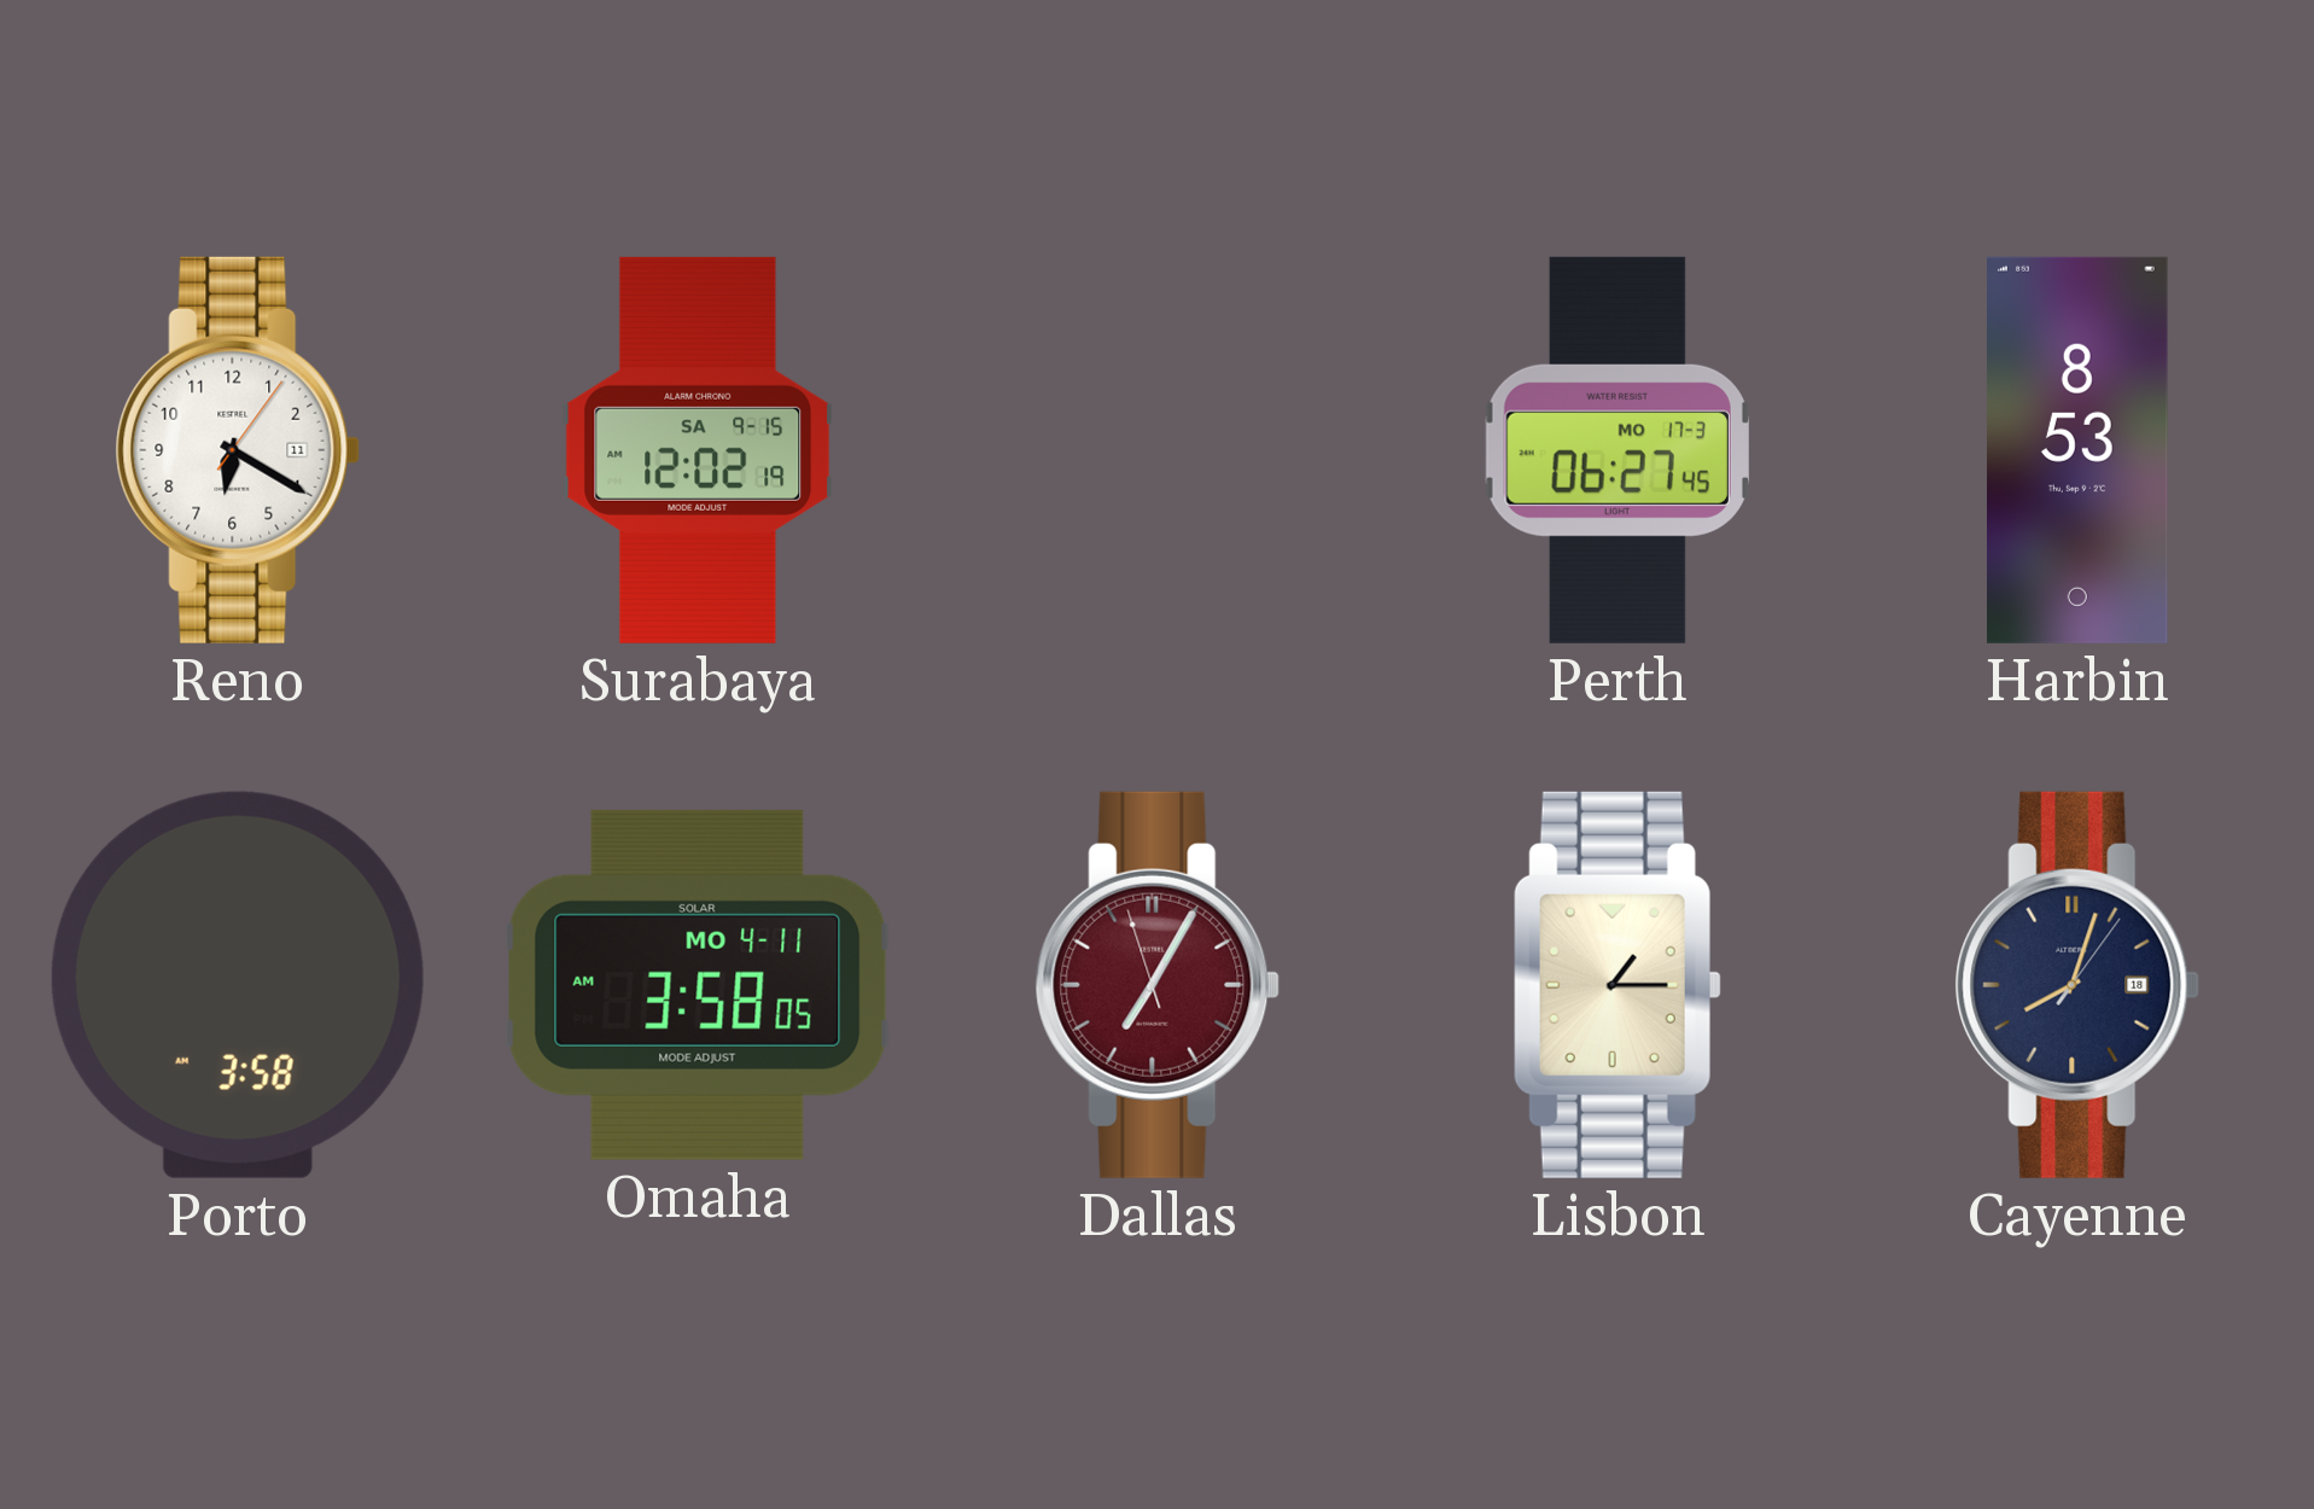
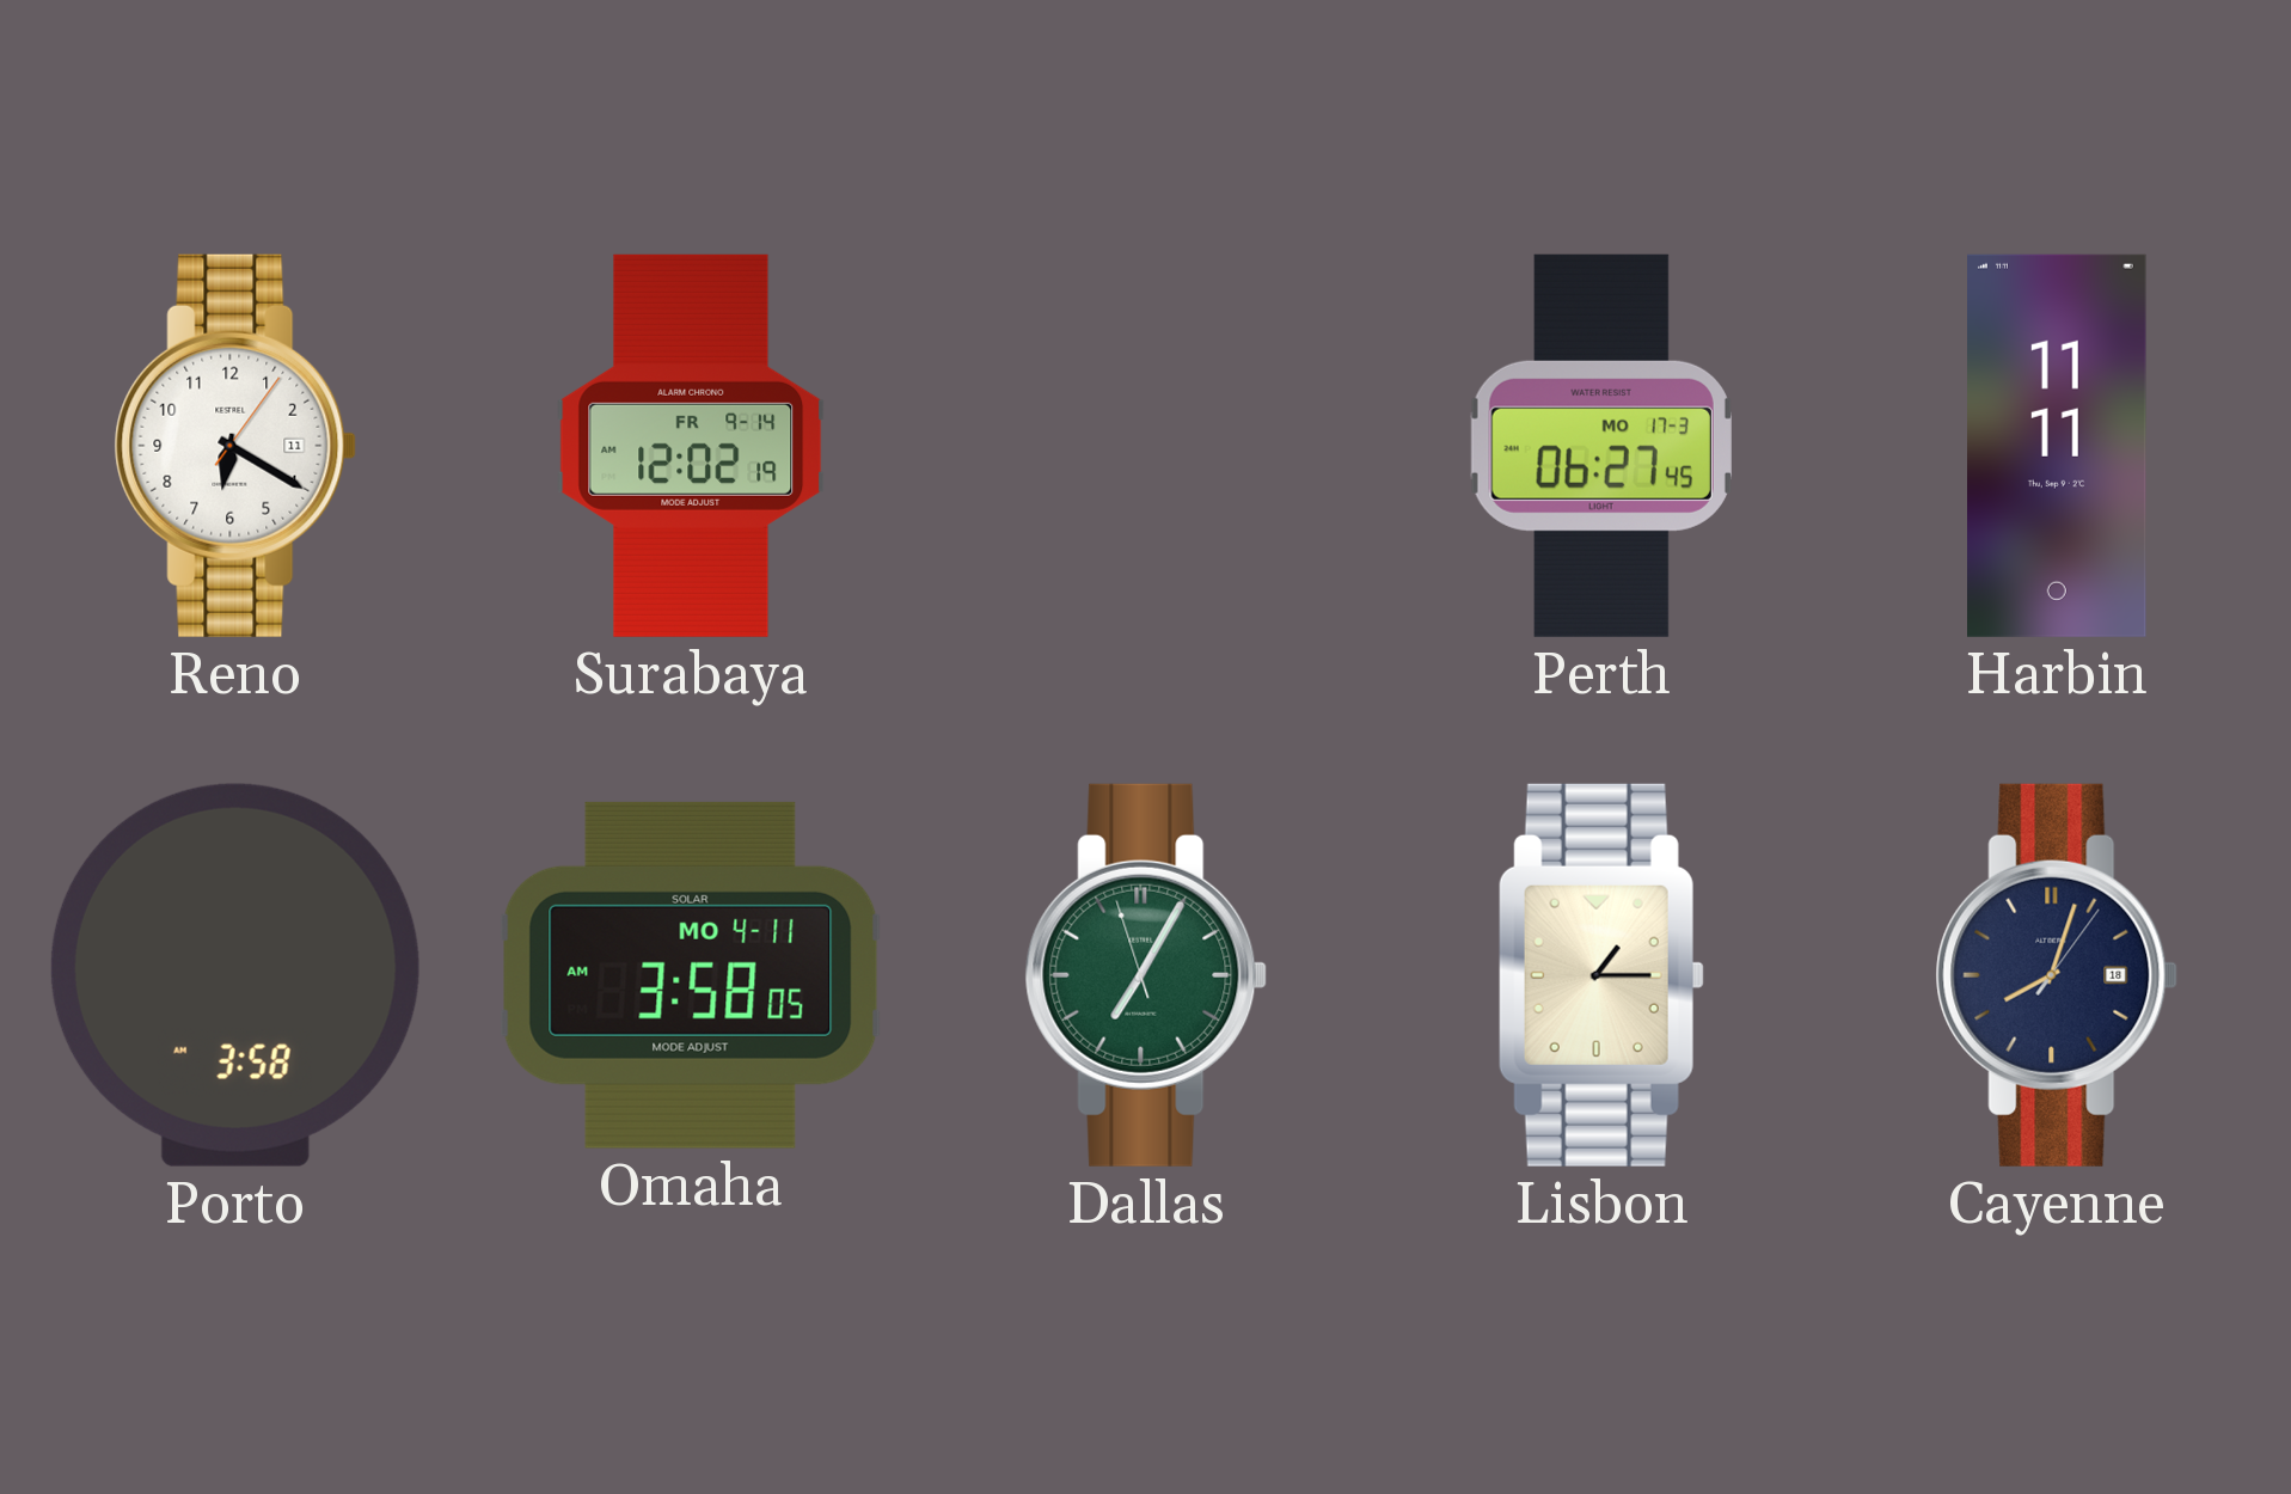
Surabaya date: SA 9-15 -> FR 9-14
Harbin: 8:53 -> 11:11
Dallas dial: burgundy -> green
